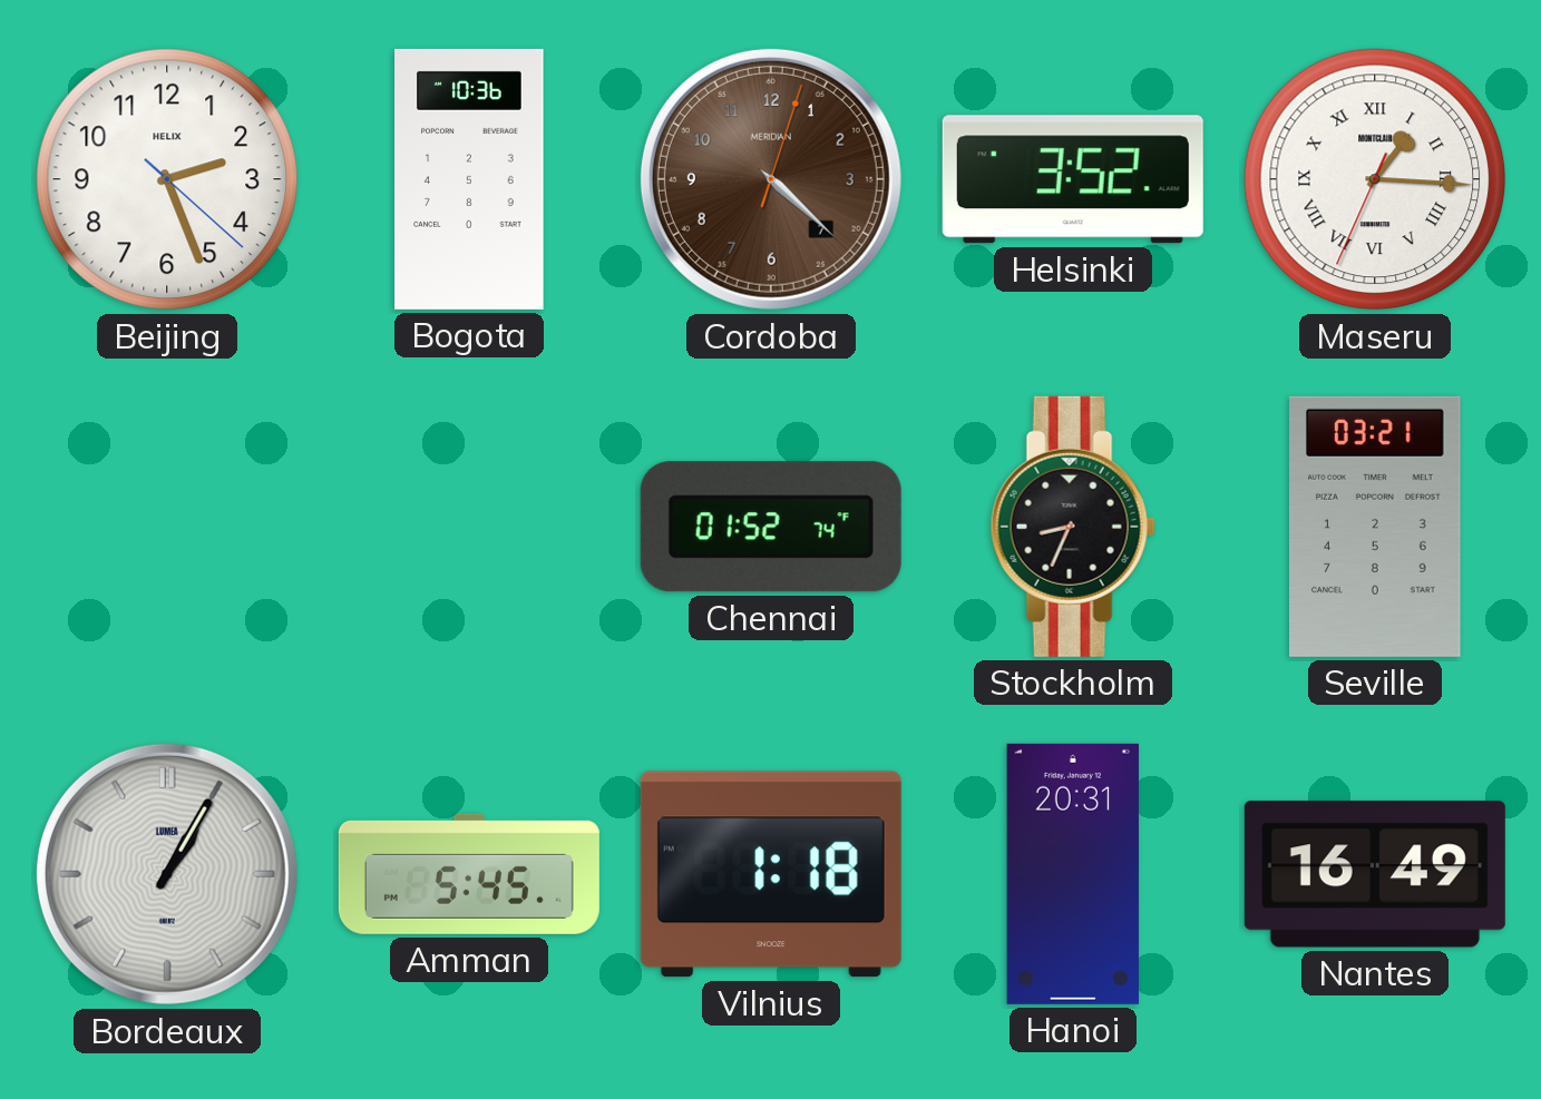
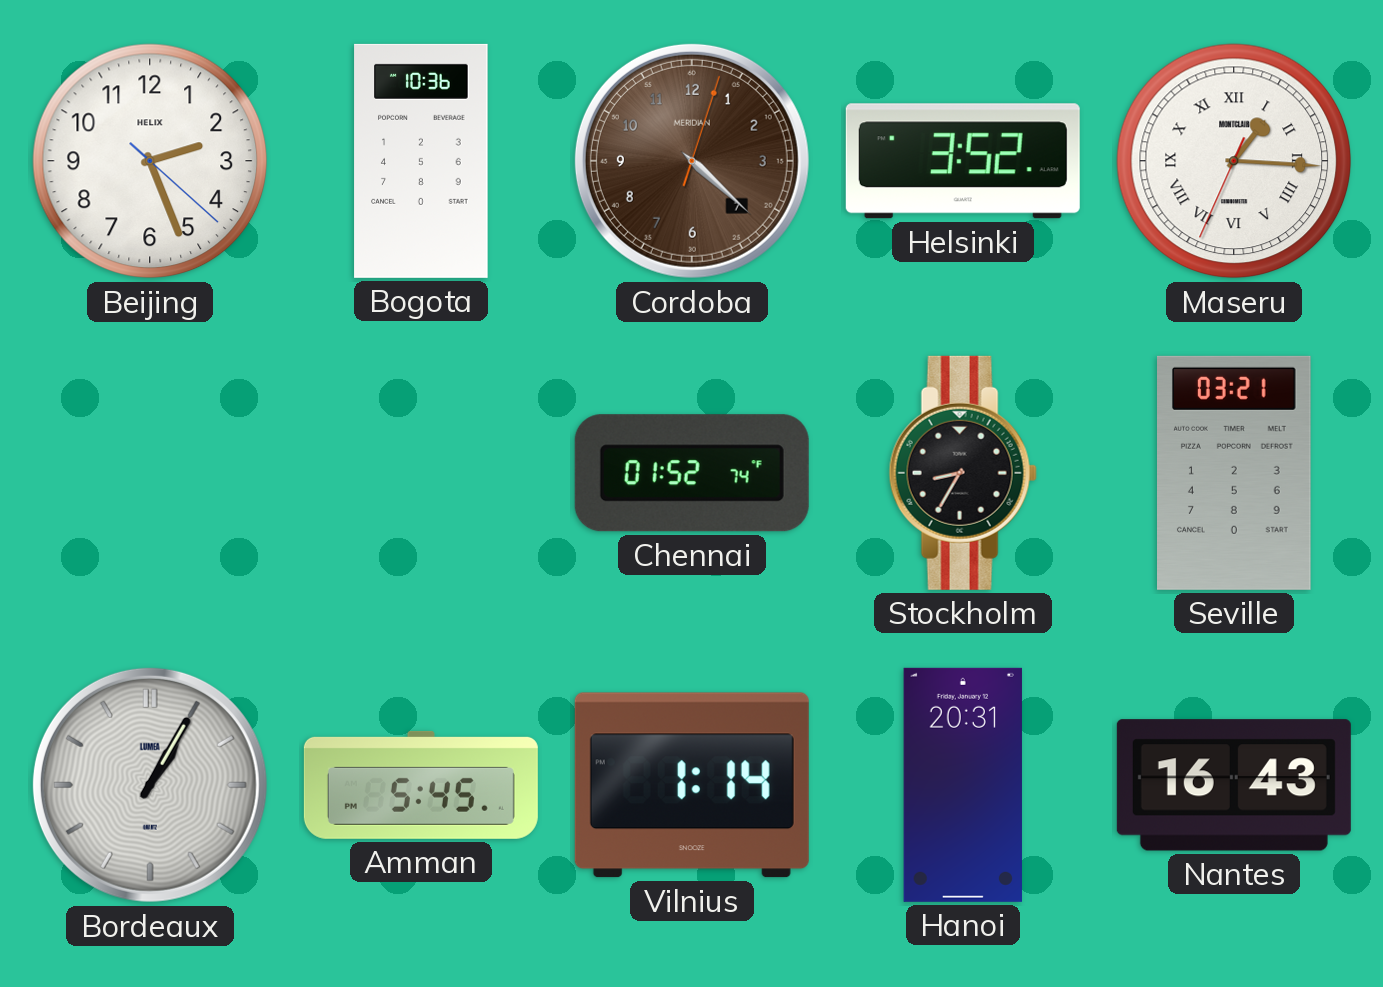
Stockholm: 8:34 -> 8:35
Vilnius: 1:18 -> 1:14
Nantes: 16:49 -> 16:43
